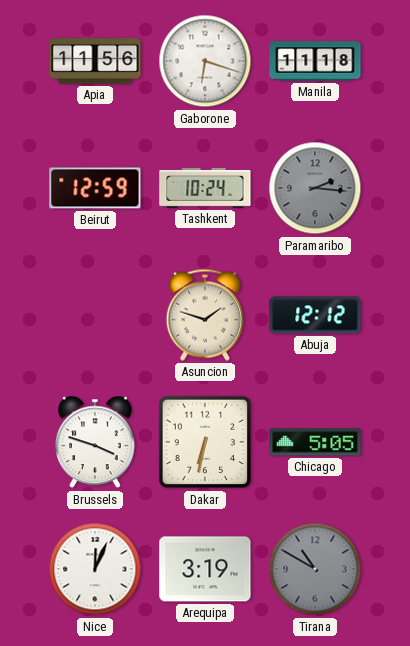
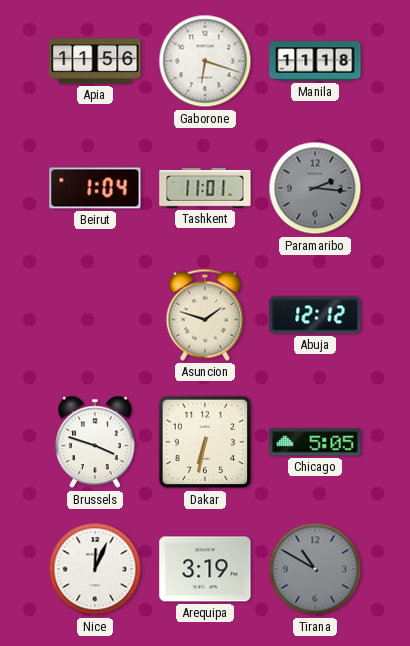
Beirut: 12:59 -> 1:04
Tashkent: 10:24 -> 11:01
